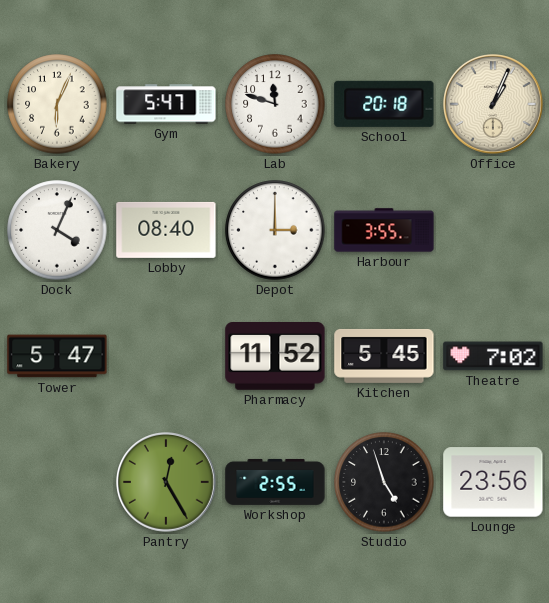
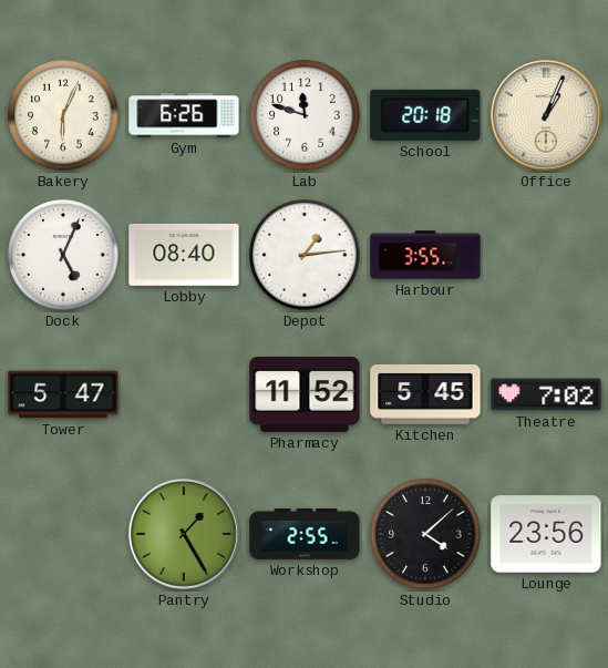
Gym: 5:47 -> 6:26
Dock: 4:04 -> 5:04
Depot: 3:00 -> 1:14
Pantry: 12:25 -> 1:25
Studio: 4:57 -> 4:08
